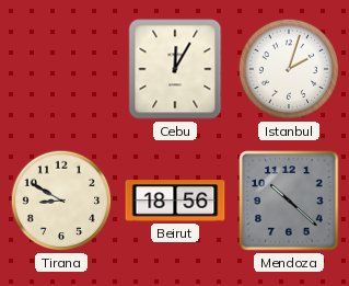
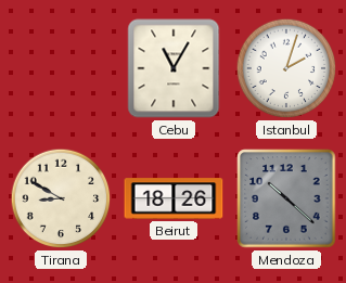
Cebu: 12:05 -> 11:05
Beirut: 18:56 -> 18:26
